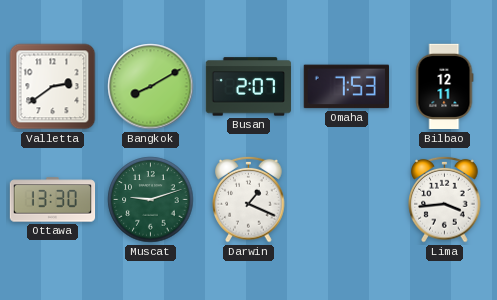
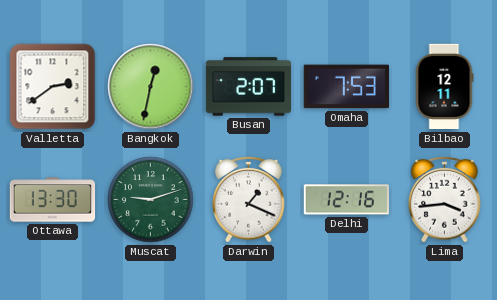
Bangkok: 8:10 -> 12:32
Delhi: none -> 12:16
